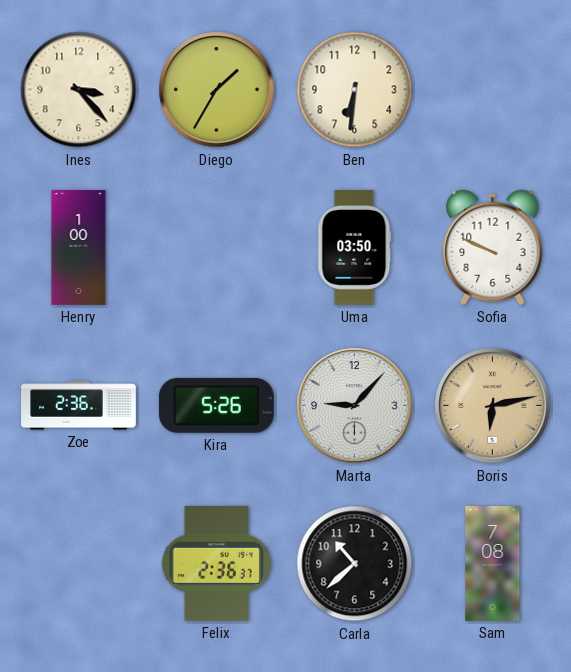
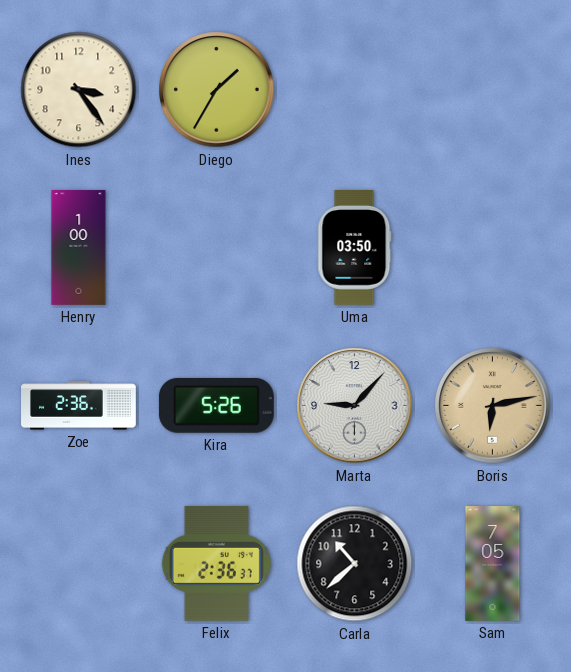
Ines: 3:23 -> 3:24
Ben: 6:31 -> none
Sofia: 9:49 -> none
Sam: 7:08 -> 7:05
